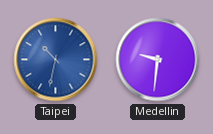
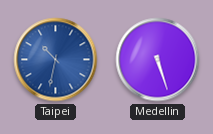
Medellin: 9:31 -> 5:27
